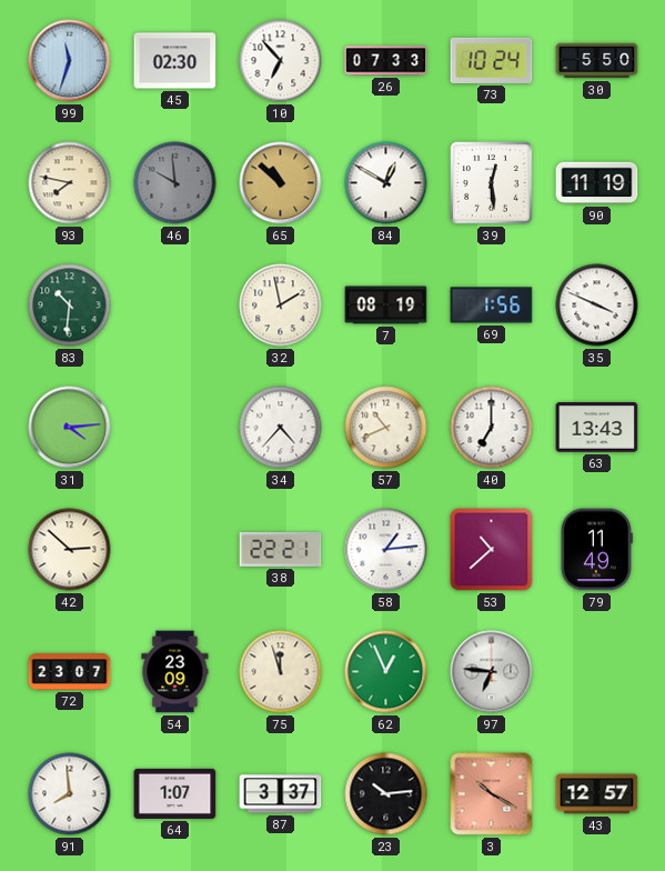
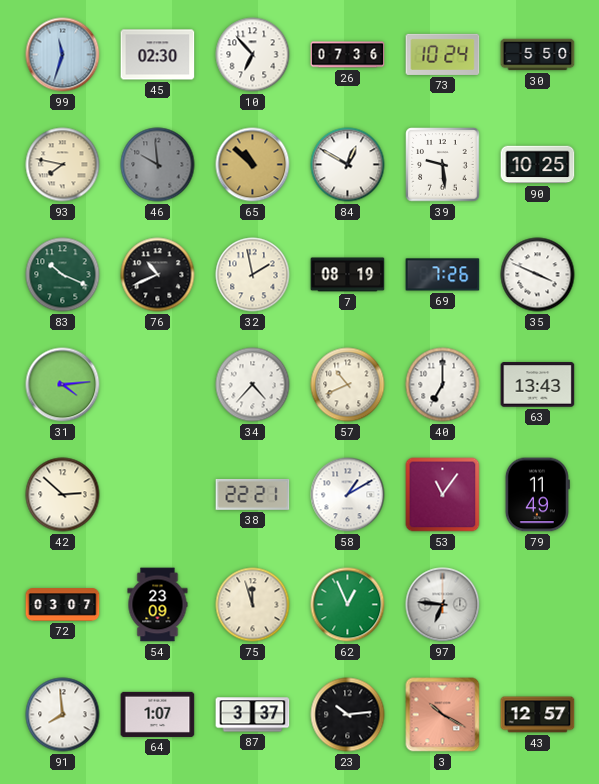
26: 07:33 -> 07:36
39: 12:29 -> 9:29
90: 11:19 -> 10:25
83: 10:31 -> 10:19
76: none -> 10:41
69: 1:56 -> 7:26
58: 1:14 -> 1:10
53: 10:38 -> 11:06
72: 23:07 -> 03:07
